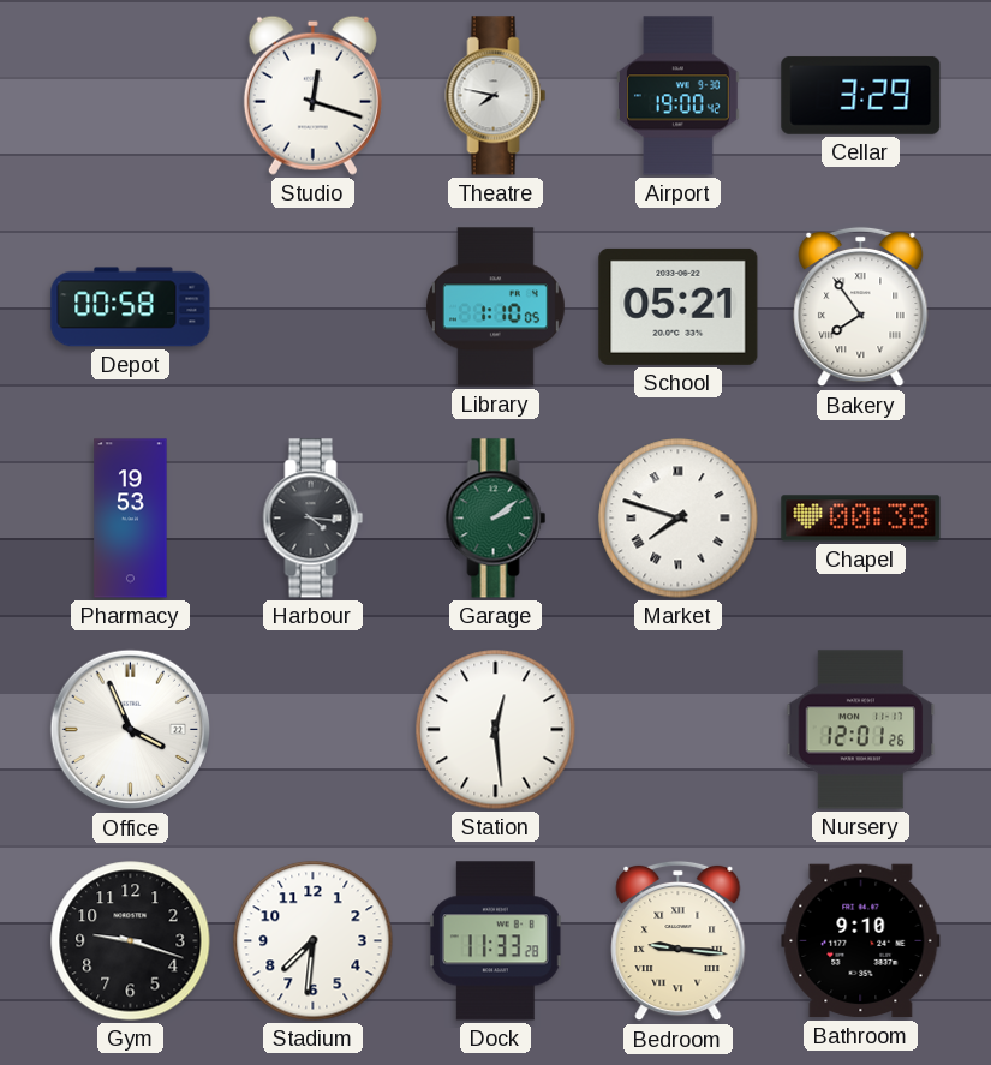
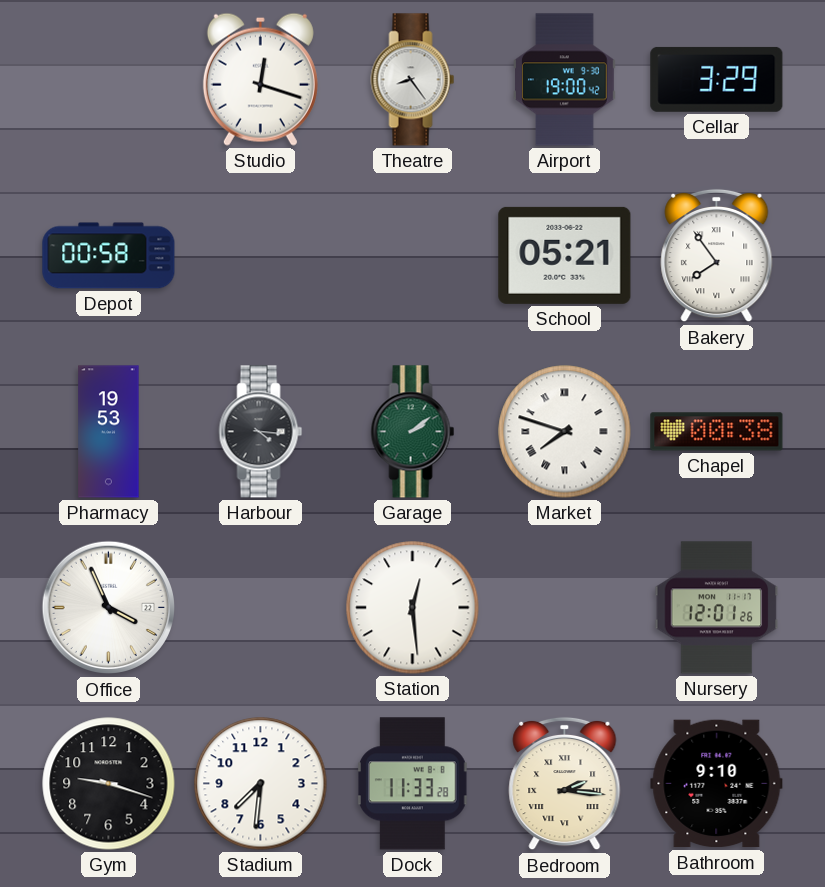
Theatre: 7:47 -> 8:24
Library: 1:10 -> none
Bedroom: 9:16 -> 2:16
